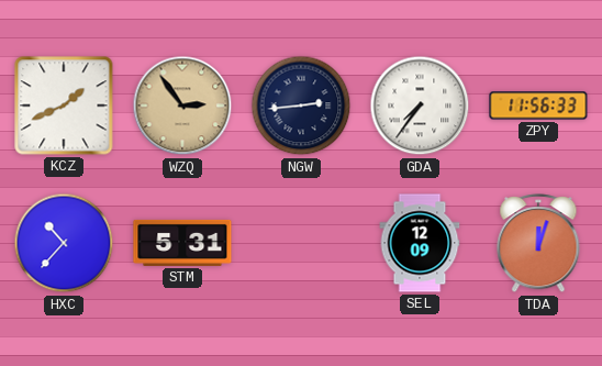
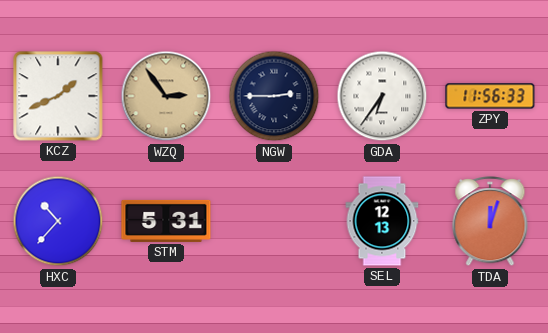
NGW: 2:44 -> 2:45
GDA: 7:36 -> 6:36
SEL: 12:09 -> 12:13
